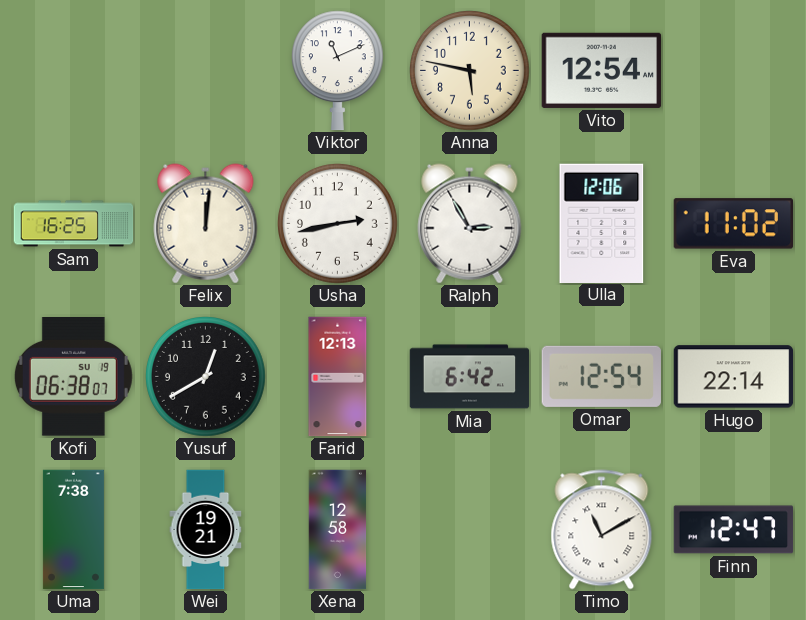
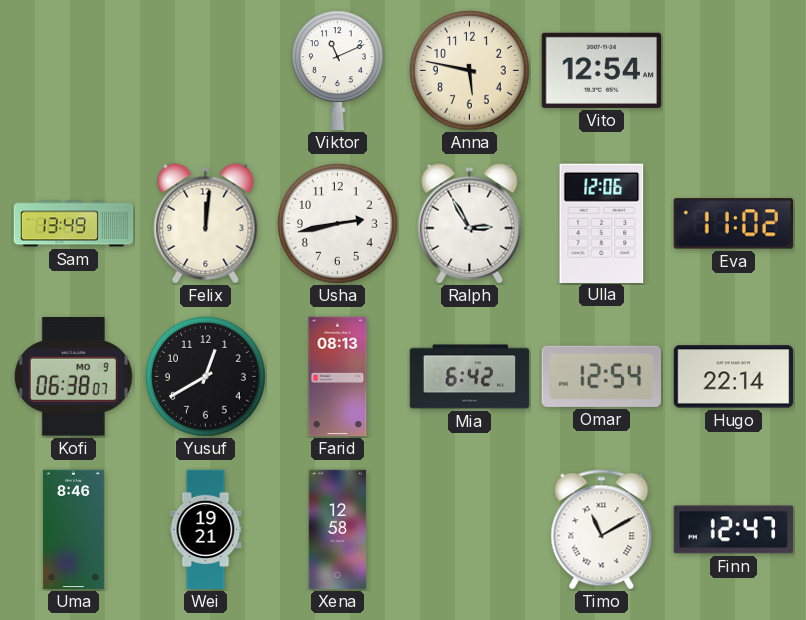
Sam: 16:25 -> 13:49
Kofi date: SU 19 -> MO 9
Farid: 12:13 -> 08:13
Uma: 7:38 -> 8:46
